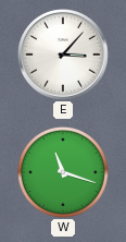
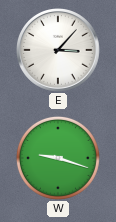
W: 11:18 -> 9:18
